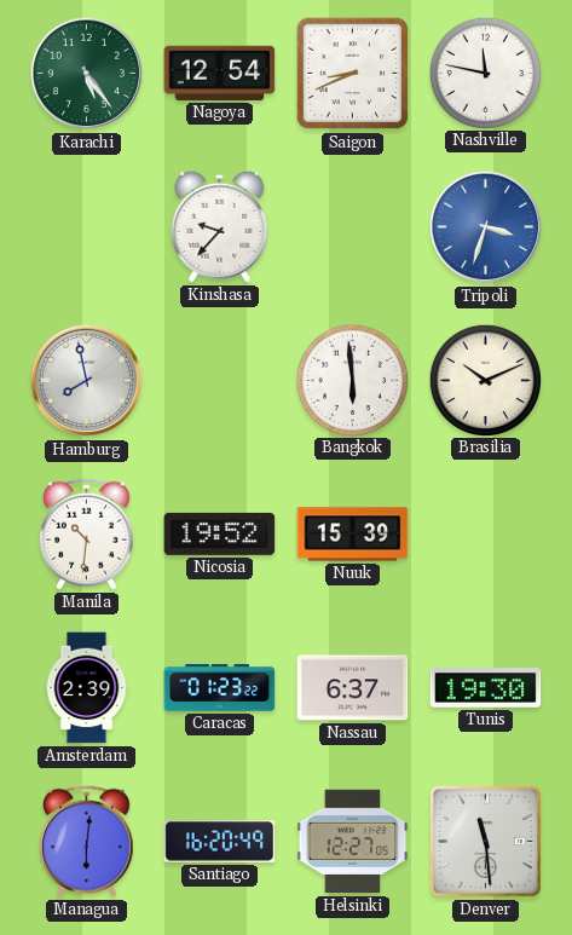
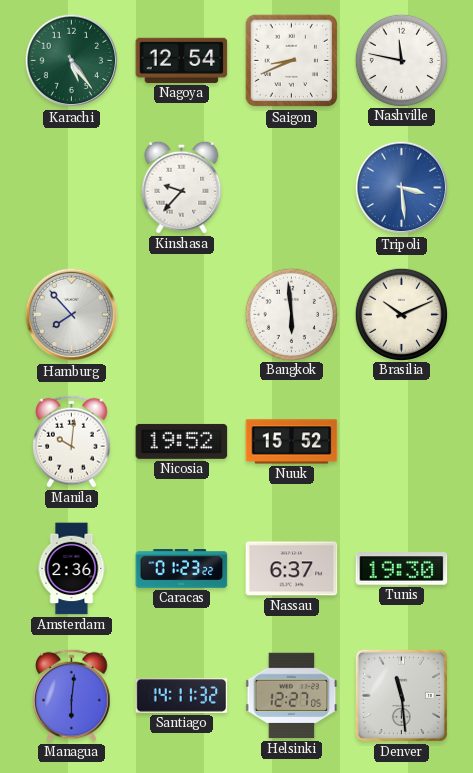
Tripoli: 3:33 -> 3:29
Hamburg: 7:58 -> 7:53
Manila: 10:31 -> 10:01
Nuuk: 15:39 -> 15:52
Amsterdam: 2:39 -> 2:36
Santiago: 16:20 -> 14:11
